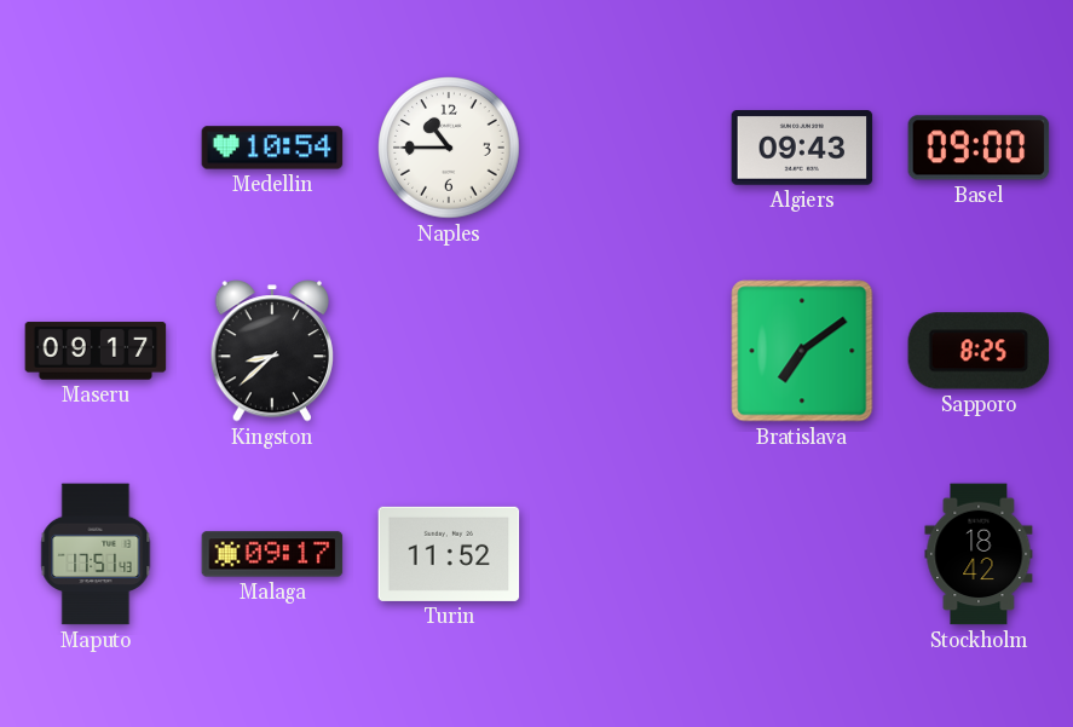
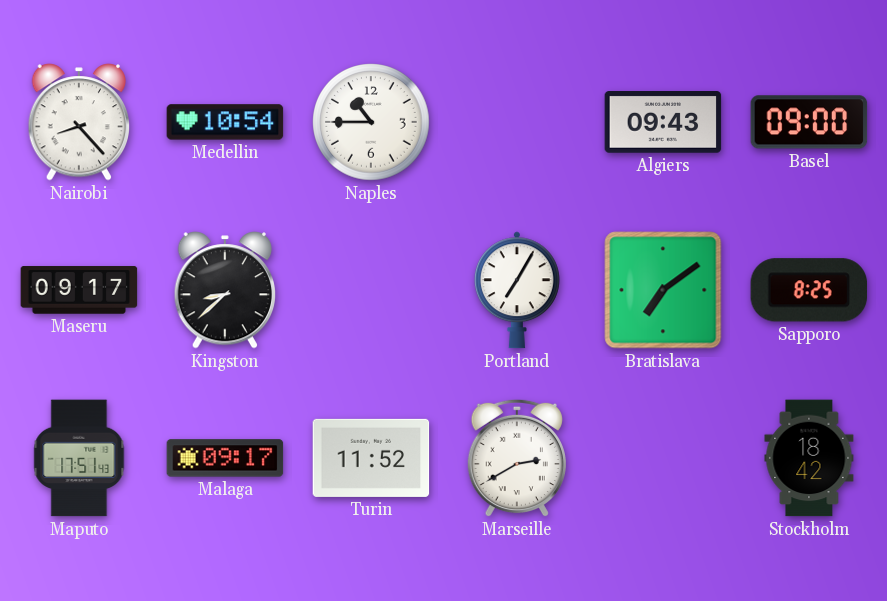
Nairobi: none -> 8:23
Portland: none -> 7:05
Marseille: none -> 2:40
